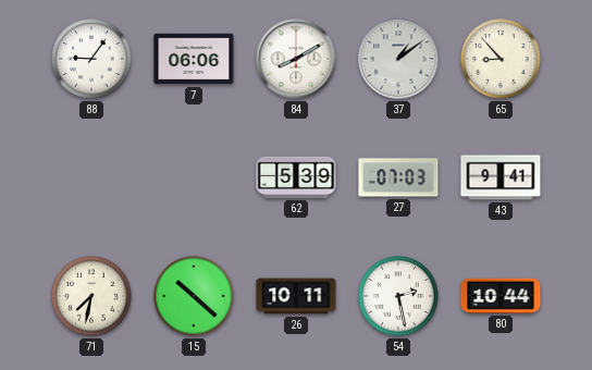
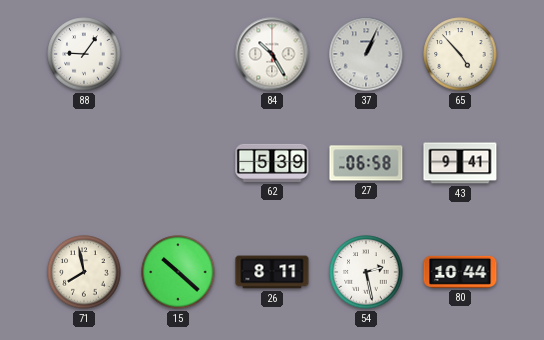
7: 06:06 -> none
84: 8:10 -> 10:25
37: 1:09 -> 1:04
65: 8:53 -> 4:53
27: 07:03 -> 06:58
71: 7:32 -> 7:58
26: 10:11 -> 8:11
